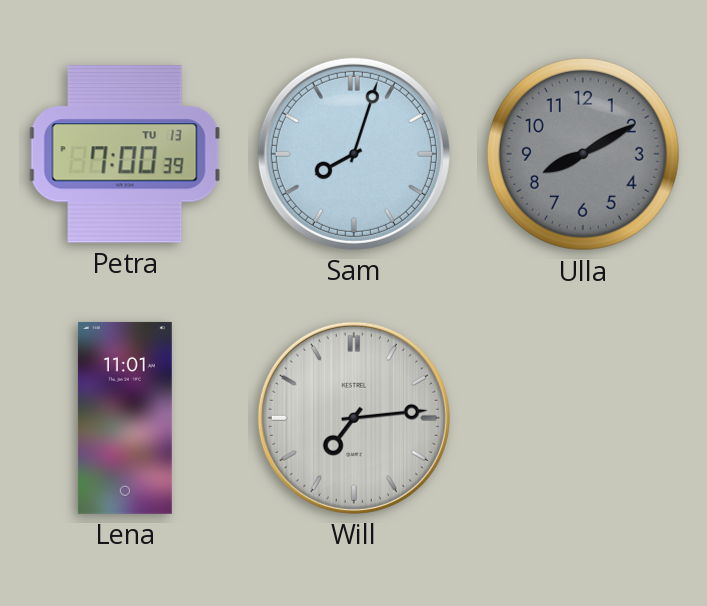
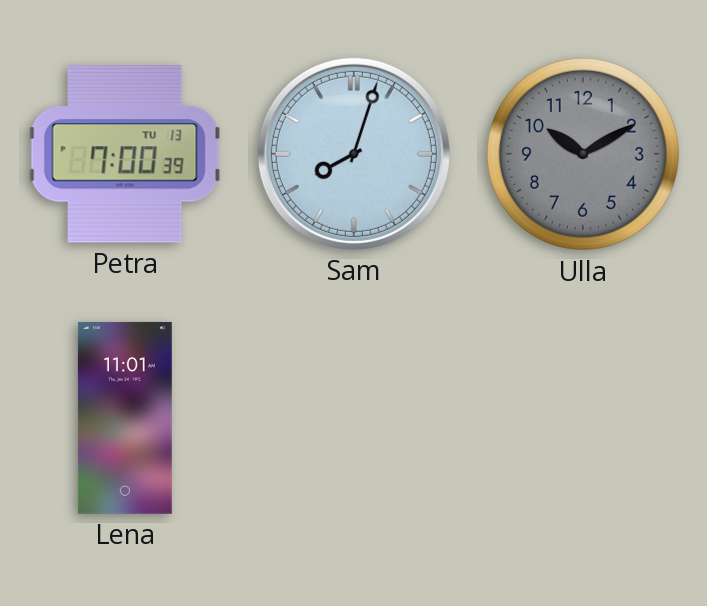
Ulla: 8:10 -> 10:10
Will: 7:14 -> none
